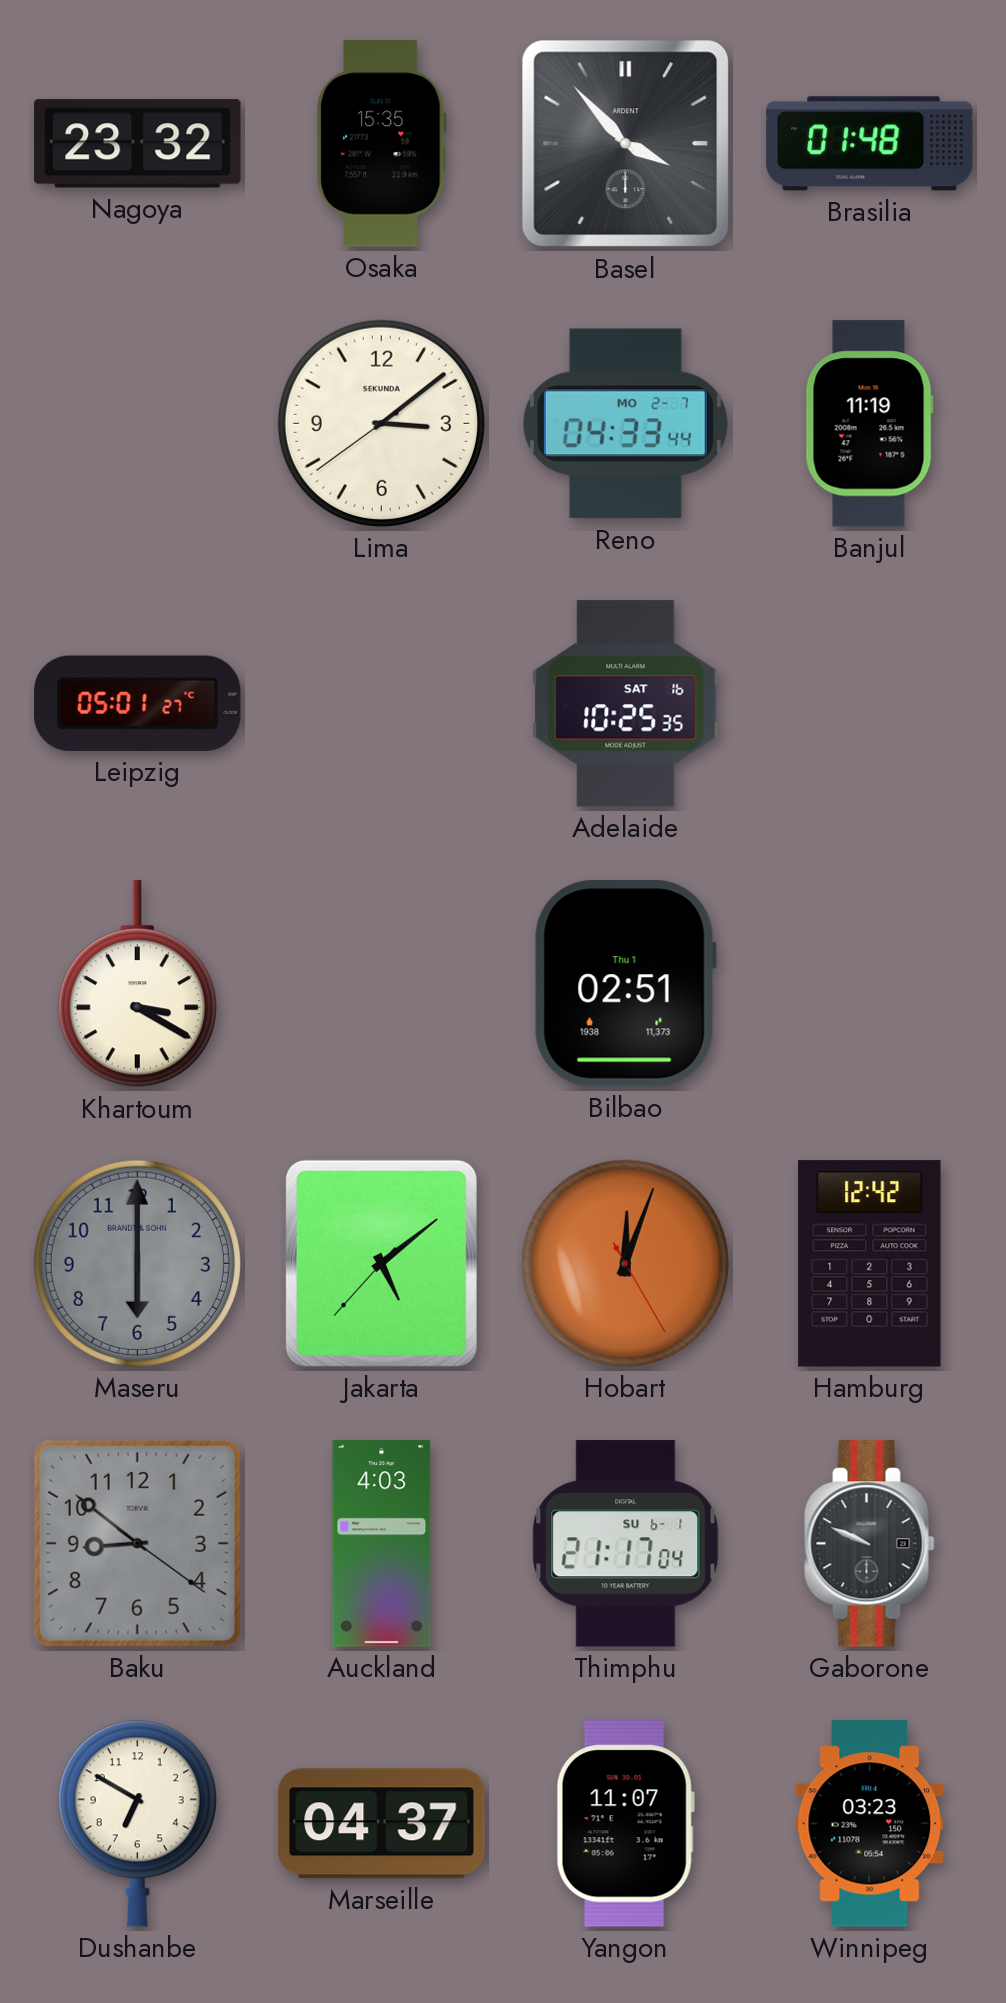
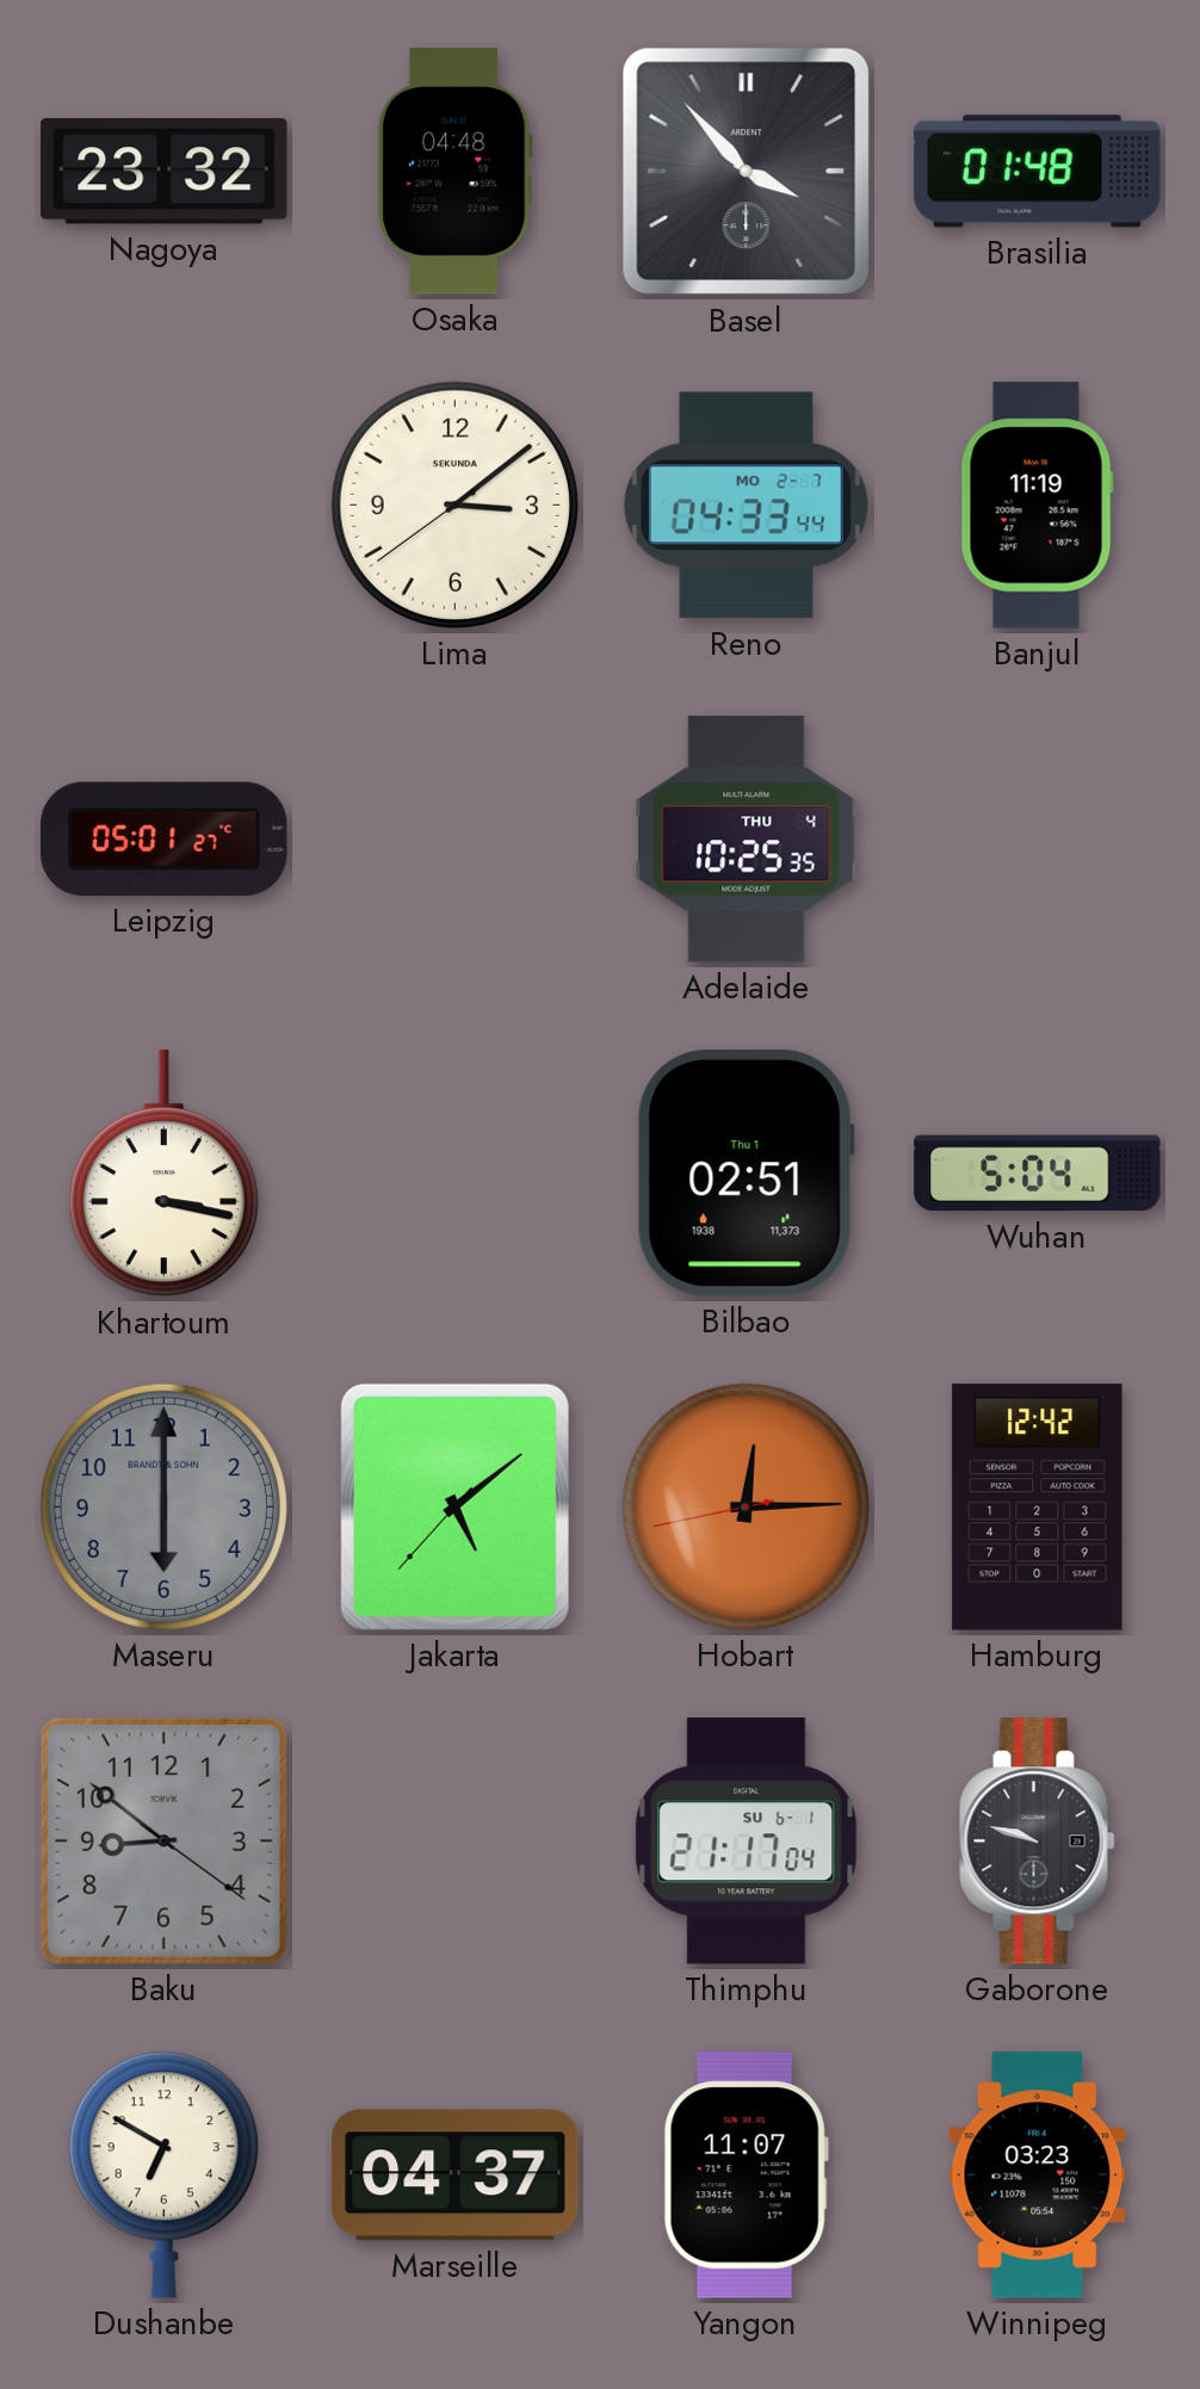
Osaka: 15:35 -> 04:48
Adelaide date: SAT 16 -> THU 4
Khartoum: 3:20 -> 3:17
Wuhan: none -> 5:04
Hobart: 12:03 -> 12:14
Auckland: 4:03 -> none
Gaborone: 9:49 -> 9:48
